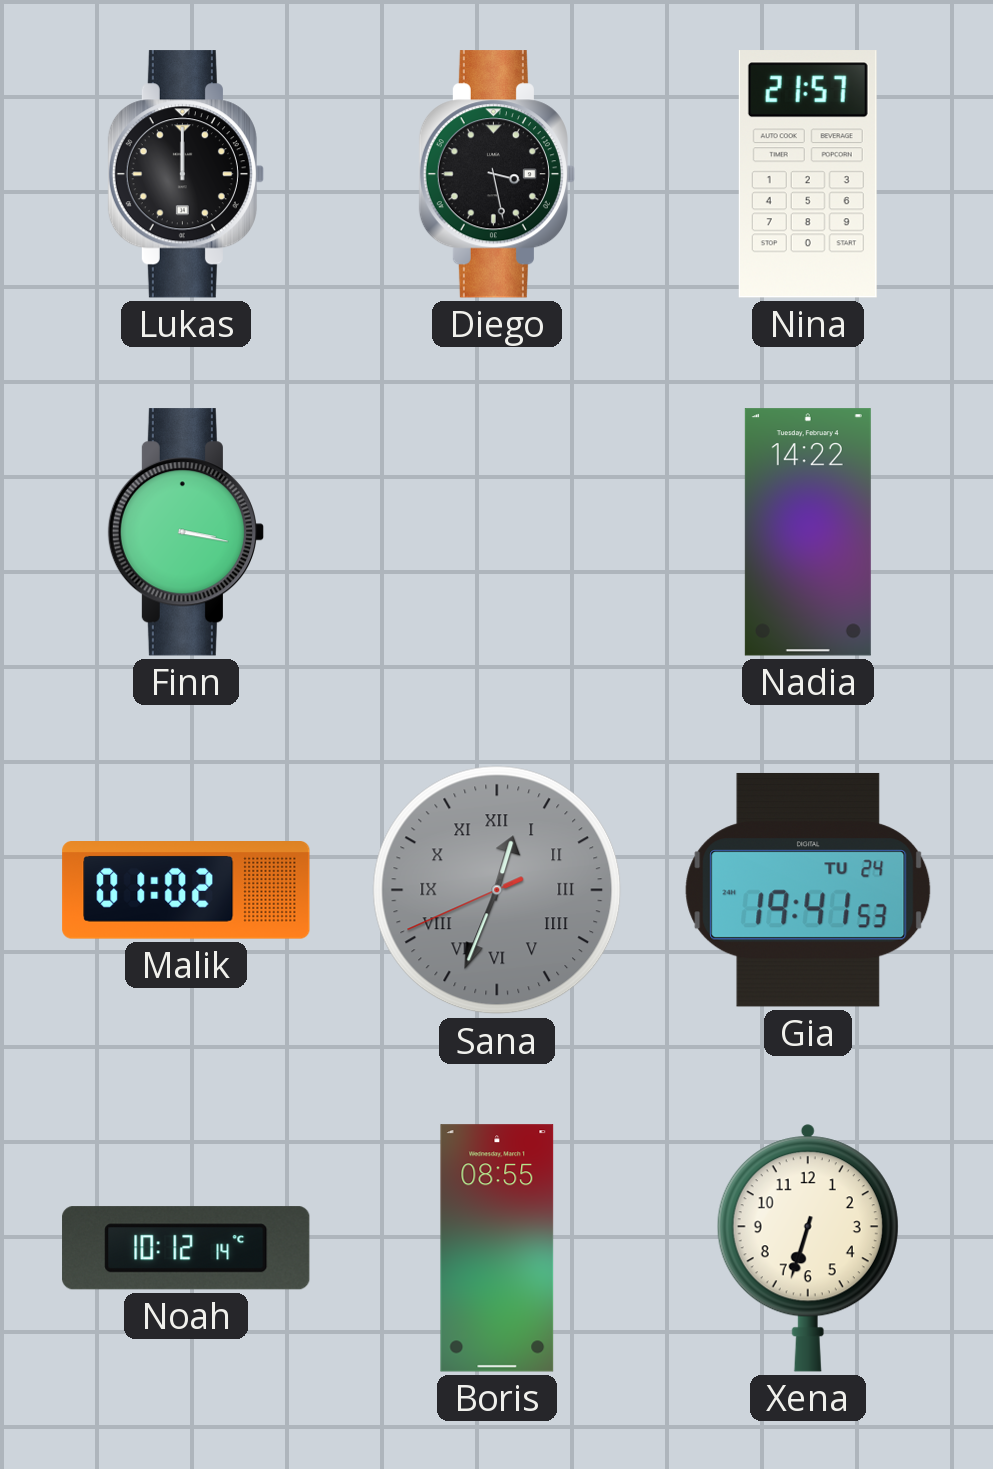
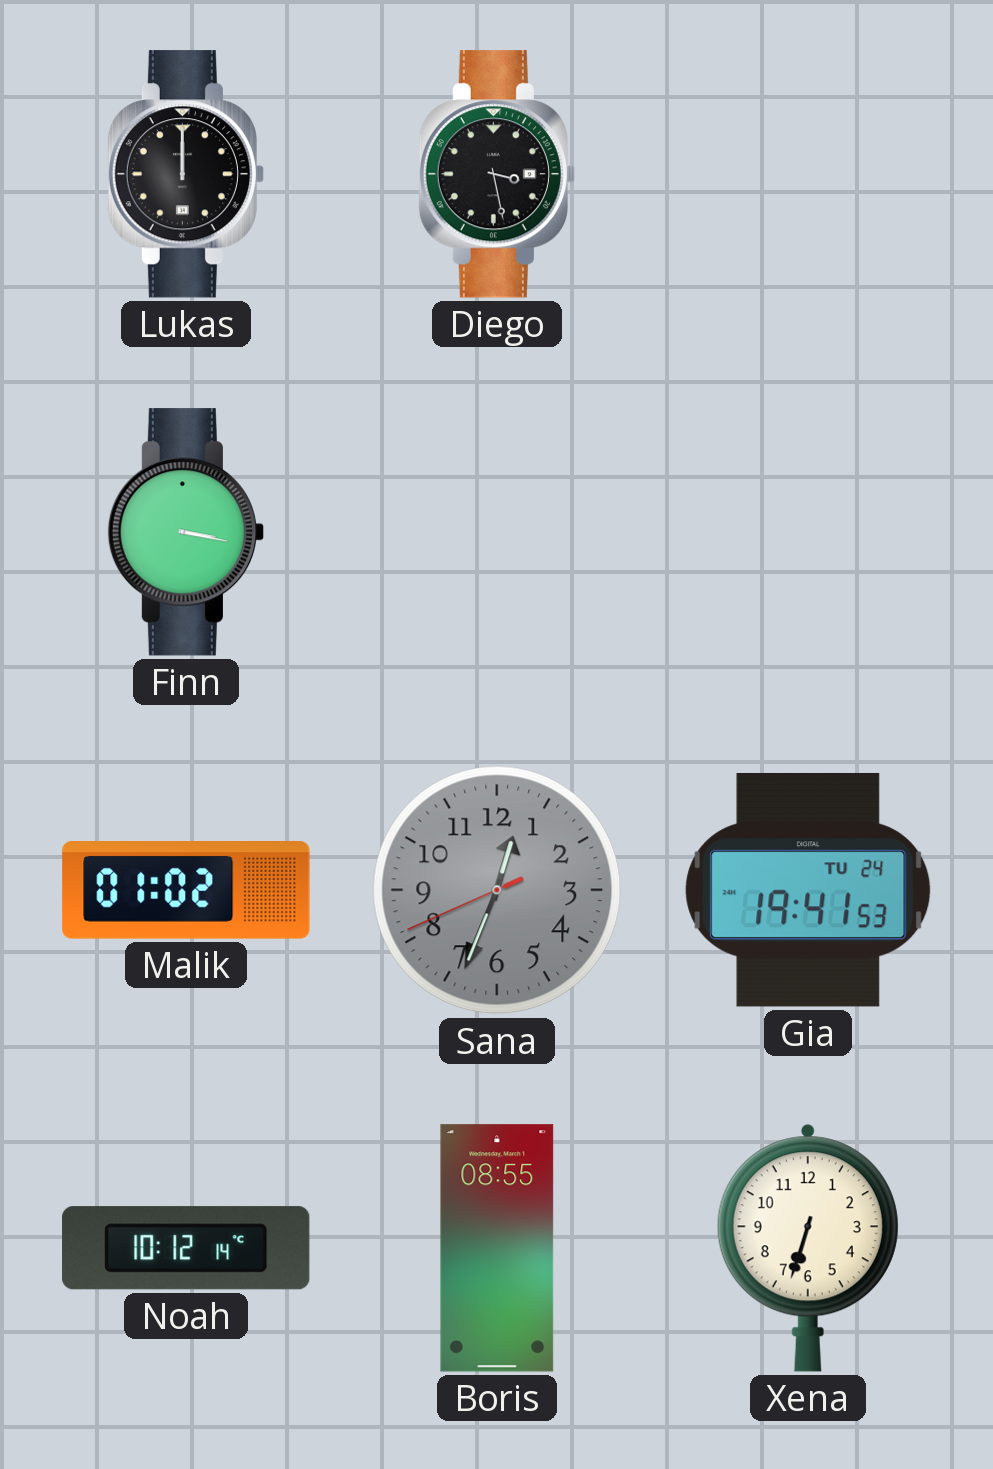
Nina: 21:57 -> none
Nadia: 14:22 -> none
Sana numerals: Roman -> Arabic
